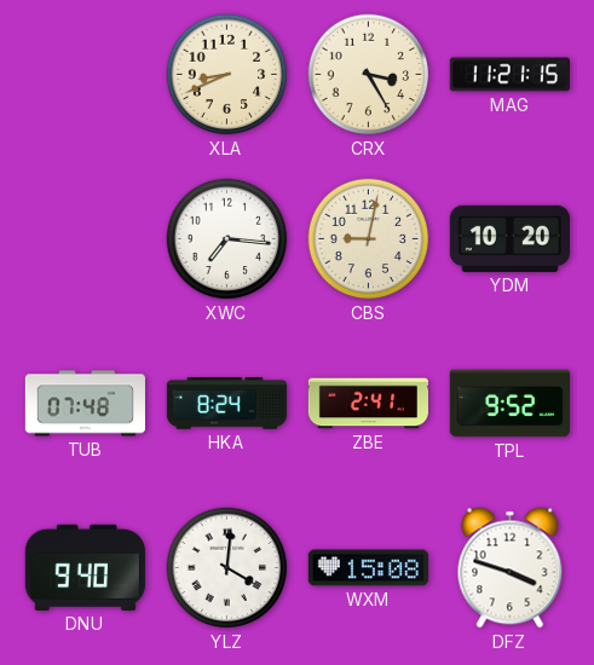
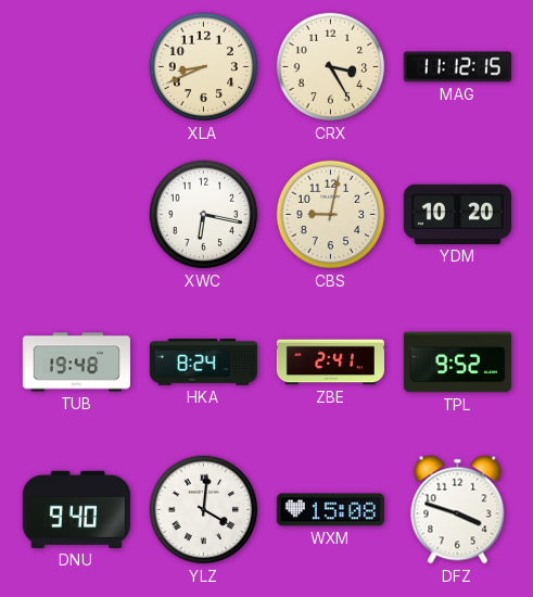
MAG: 11:21 -> 11:12
XWC: 7:16 -> 6:17
TUB: 07:48 -> 19:48
